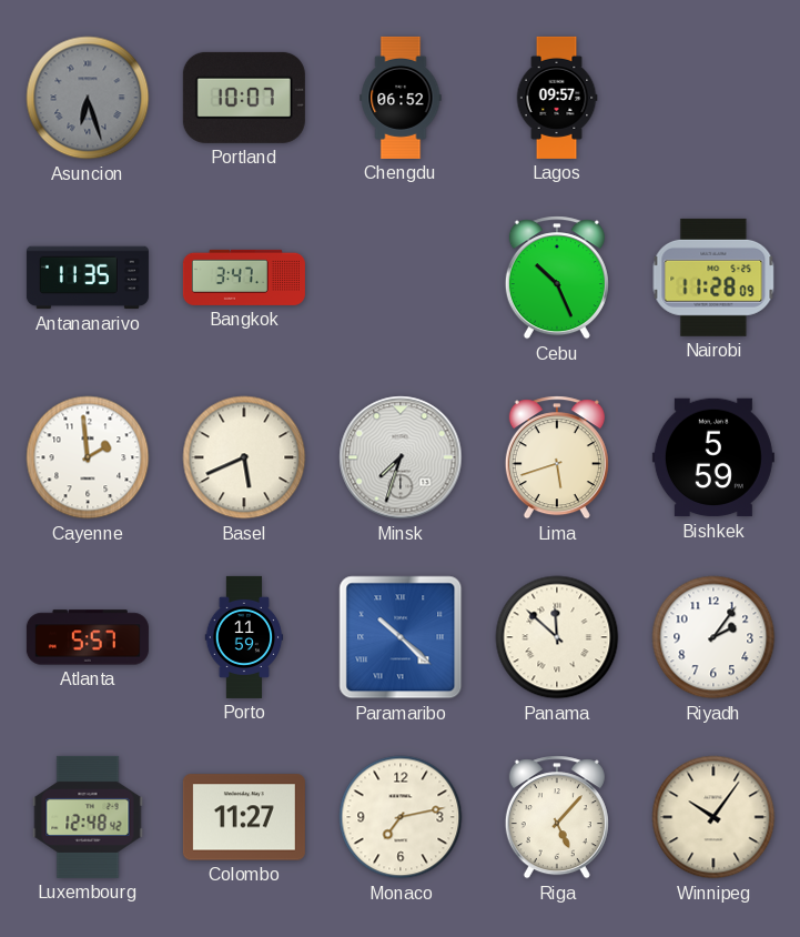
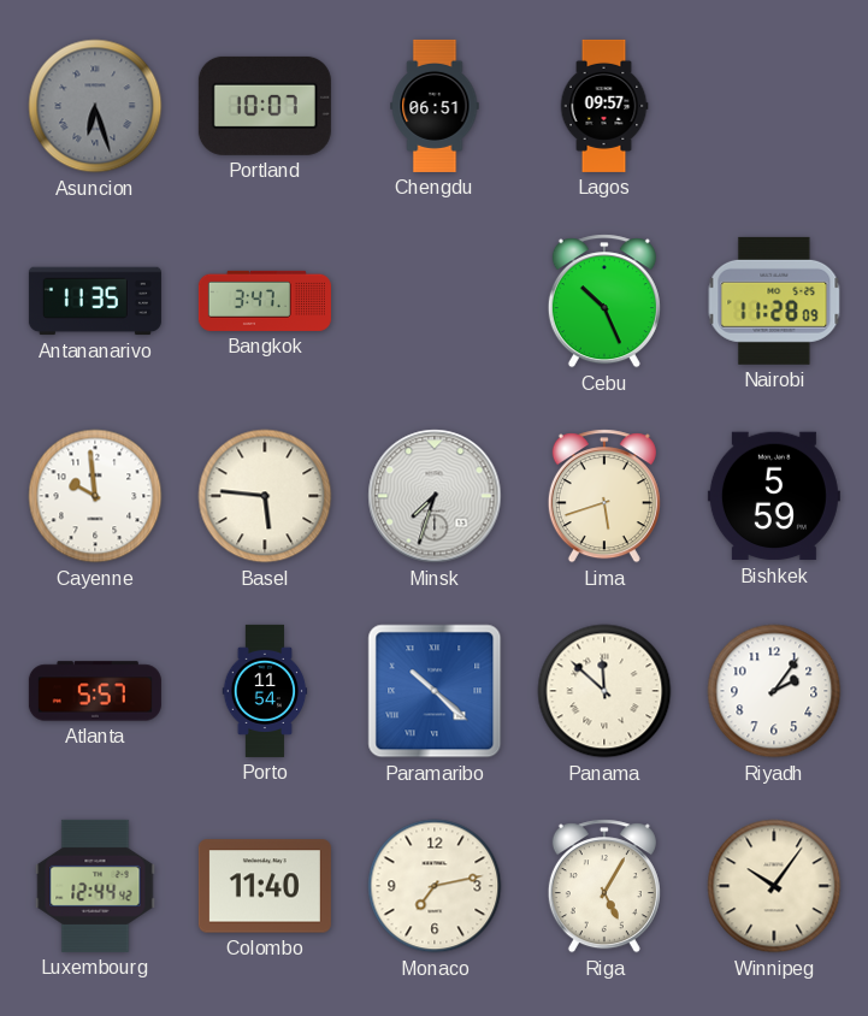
Chengdu: 06:52 -> 06:51
Cayenne: 1:59 -> 9:59
Basel: 5:41 -> 5:46
Porto: 11:59 -> 11:54
Luxembourg: 12:48 -> 12:44
Colombo: 11:27 -> 11:40
Riga: 5:07 -> 5:05
